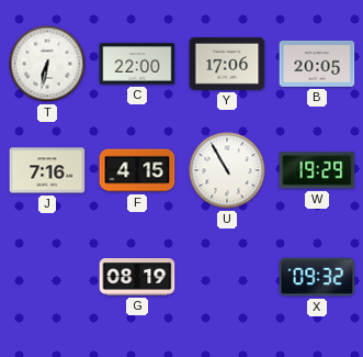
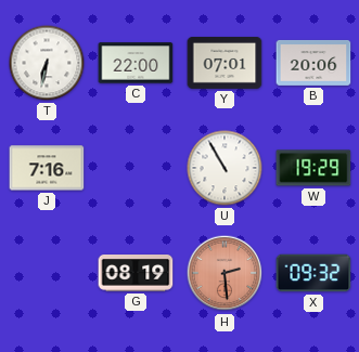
Y: 17:06 -> 07:01
B: 20:05 -> 20:06
F: 4:15 -> none
H: none -> 2:29
